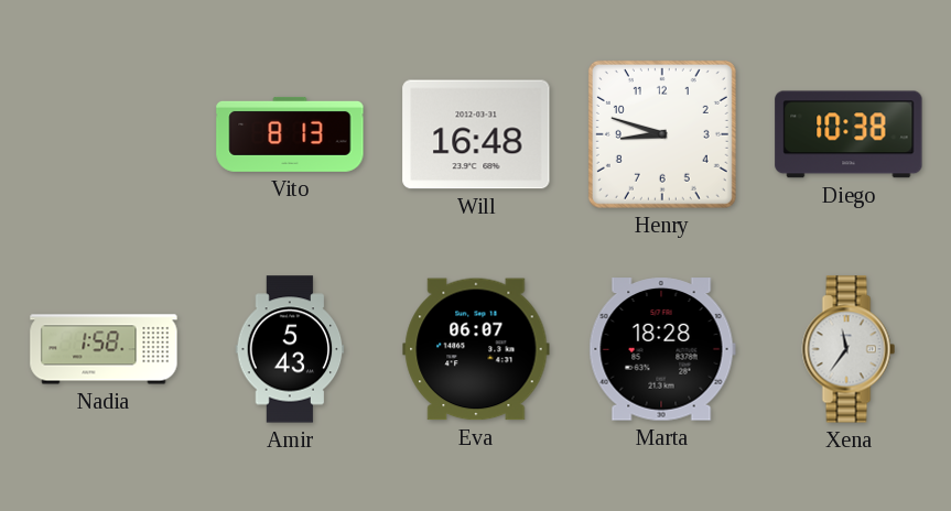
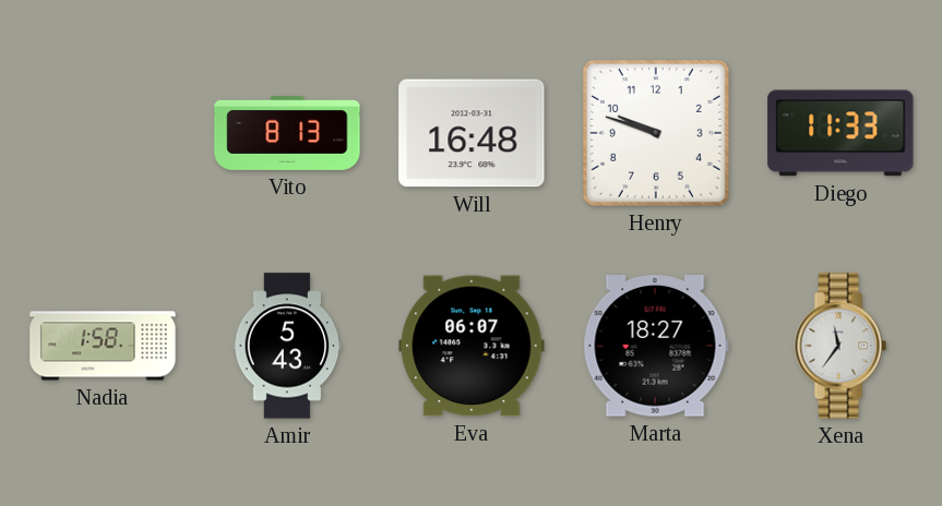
Henry: 8:48 -> 9:48
Diego: 10:38 -> 11:33
Marta: 18:28 -> 18:27
